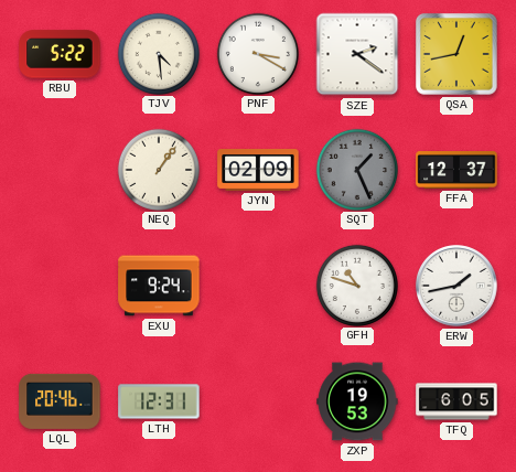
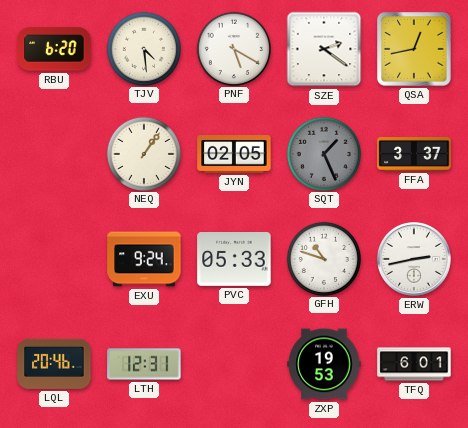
RBU: 5:22 -> 6:20
PNF: 3:20 -> 5:20
JYN: 02:09 -> 02:05
FFA: 12:37 -> 3:37
PVC: none -> 05:33
ERW: 1:43 -> 2:43
TFQ: 6:05 -> 6:01
